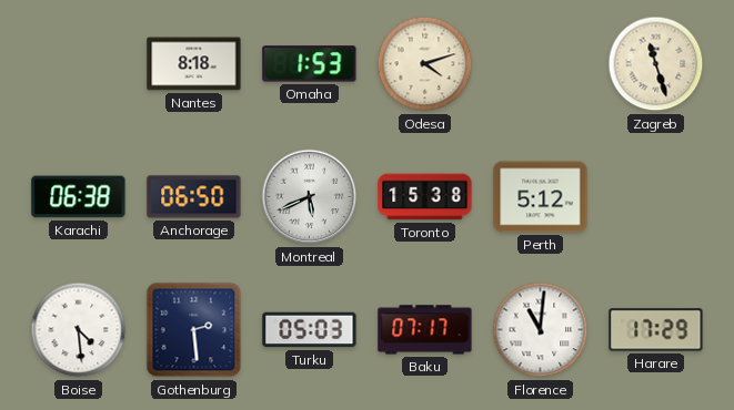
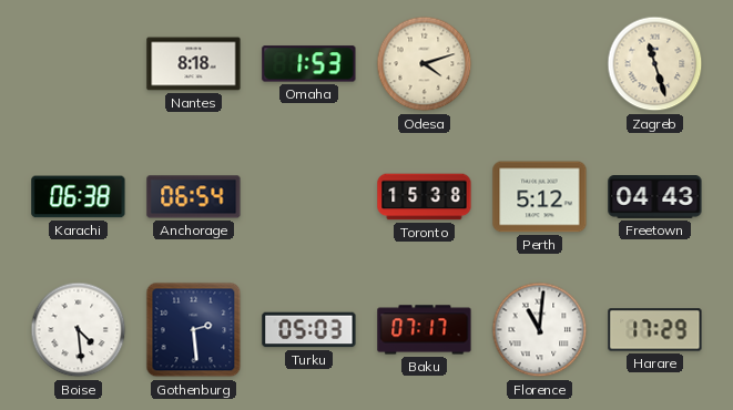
Anchorage: 06:50 -> 06:54
Montreal: 5:41 -> none
Freetown: none -> 04:43
